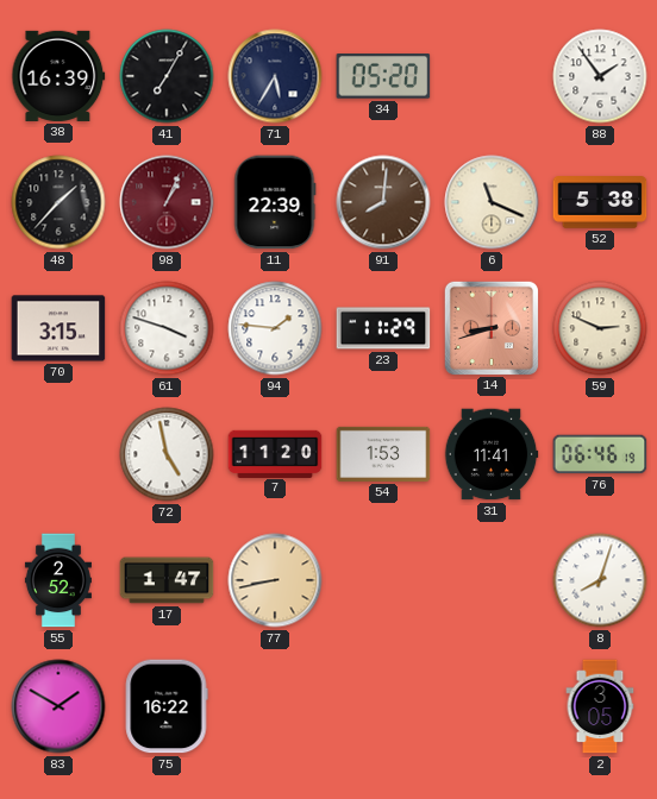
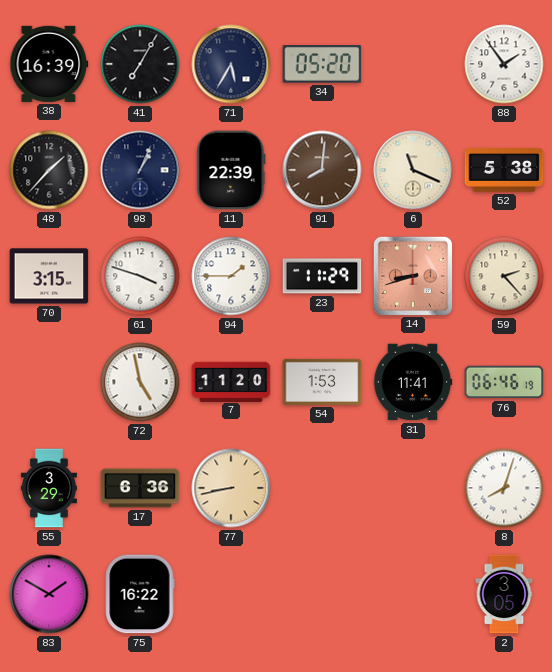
98 dial: burgundy -> navy
94: 1:46 -> 1:45
59: 2:49 -> 2:23
55: 2:52 -> 3:29
17: 1:47 -> 6:36
